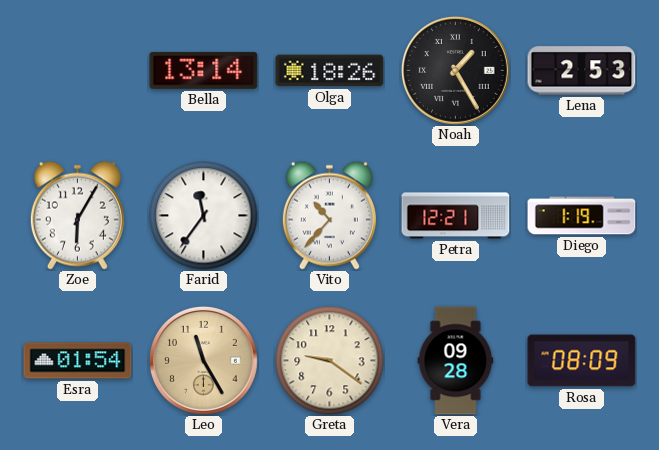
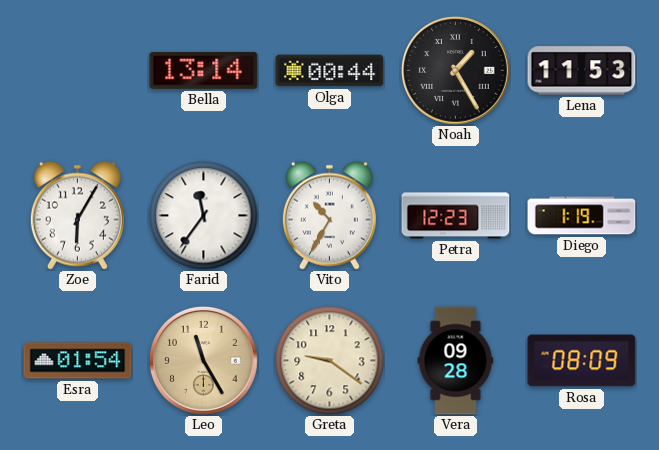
Olga: 18:26 -> 00:44
Lena: 2:53 -> 11:53
Vito: 10:37 -> 10:35
Petra: 12:21 -> 12:23
